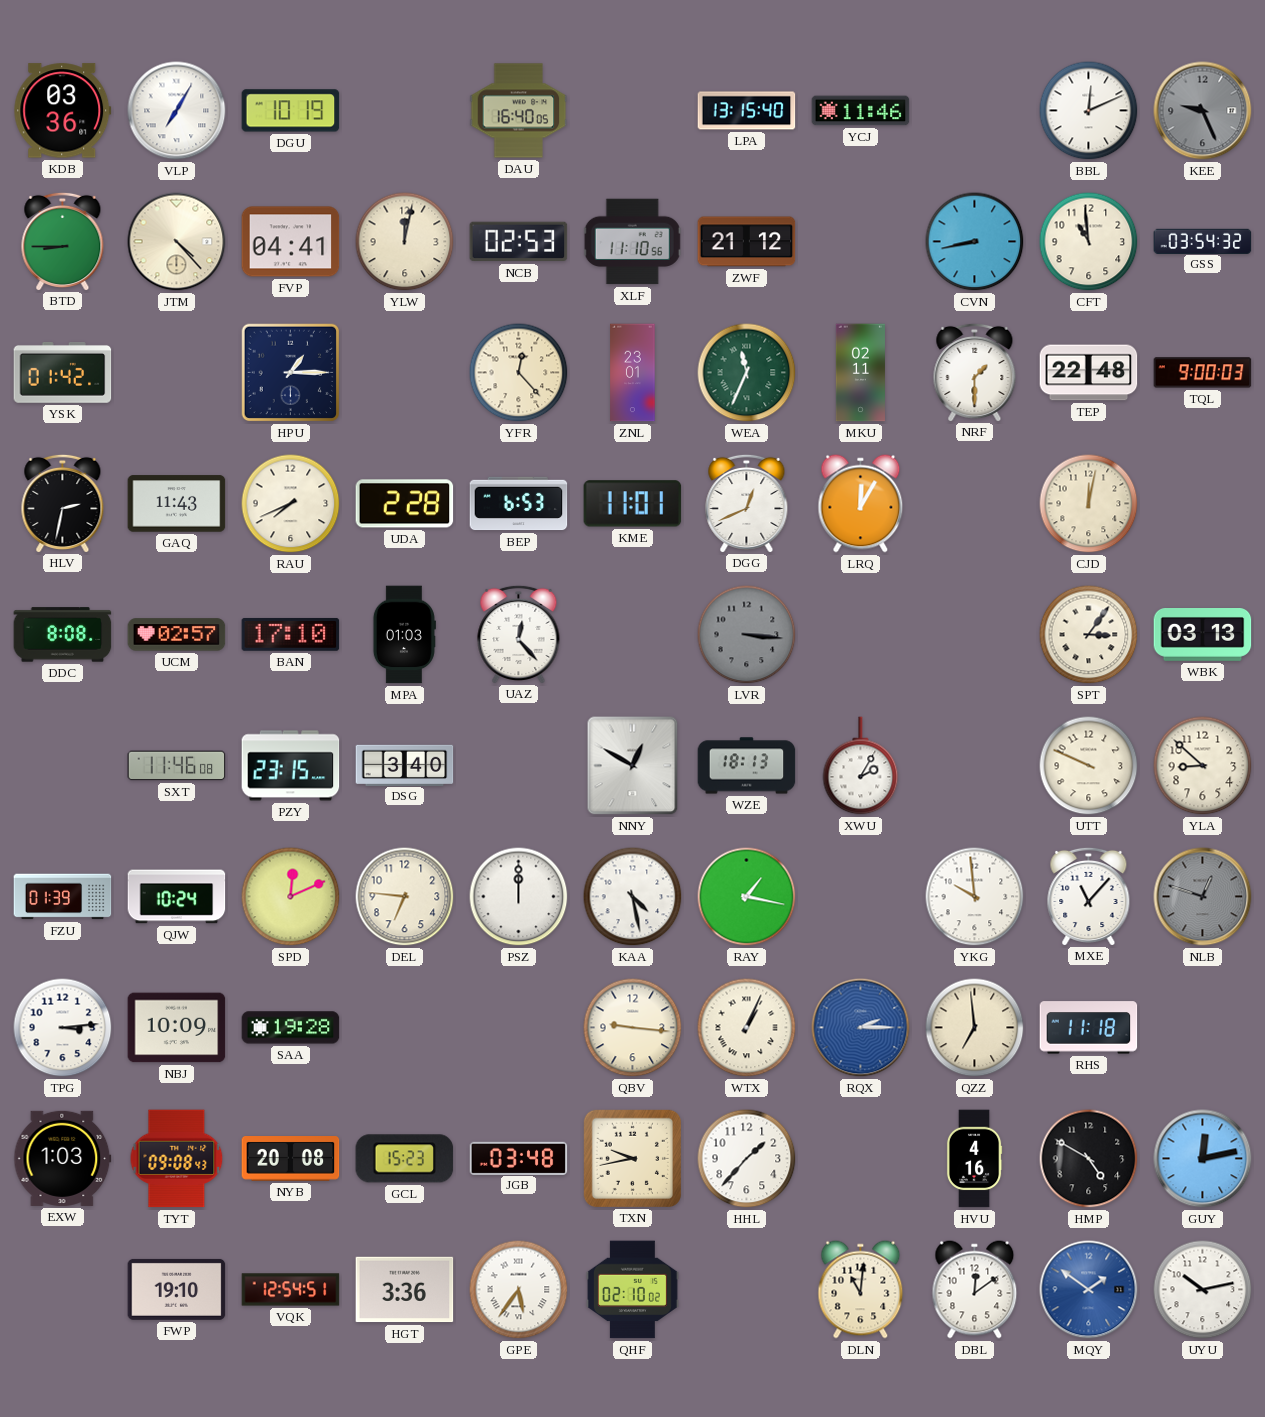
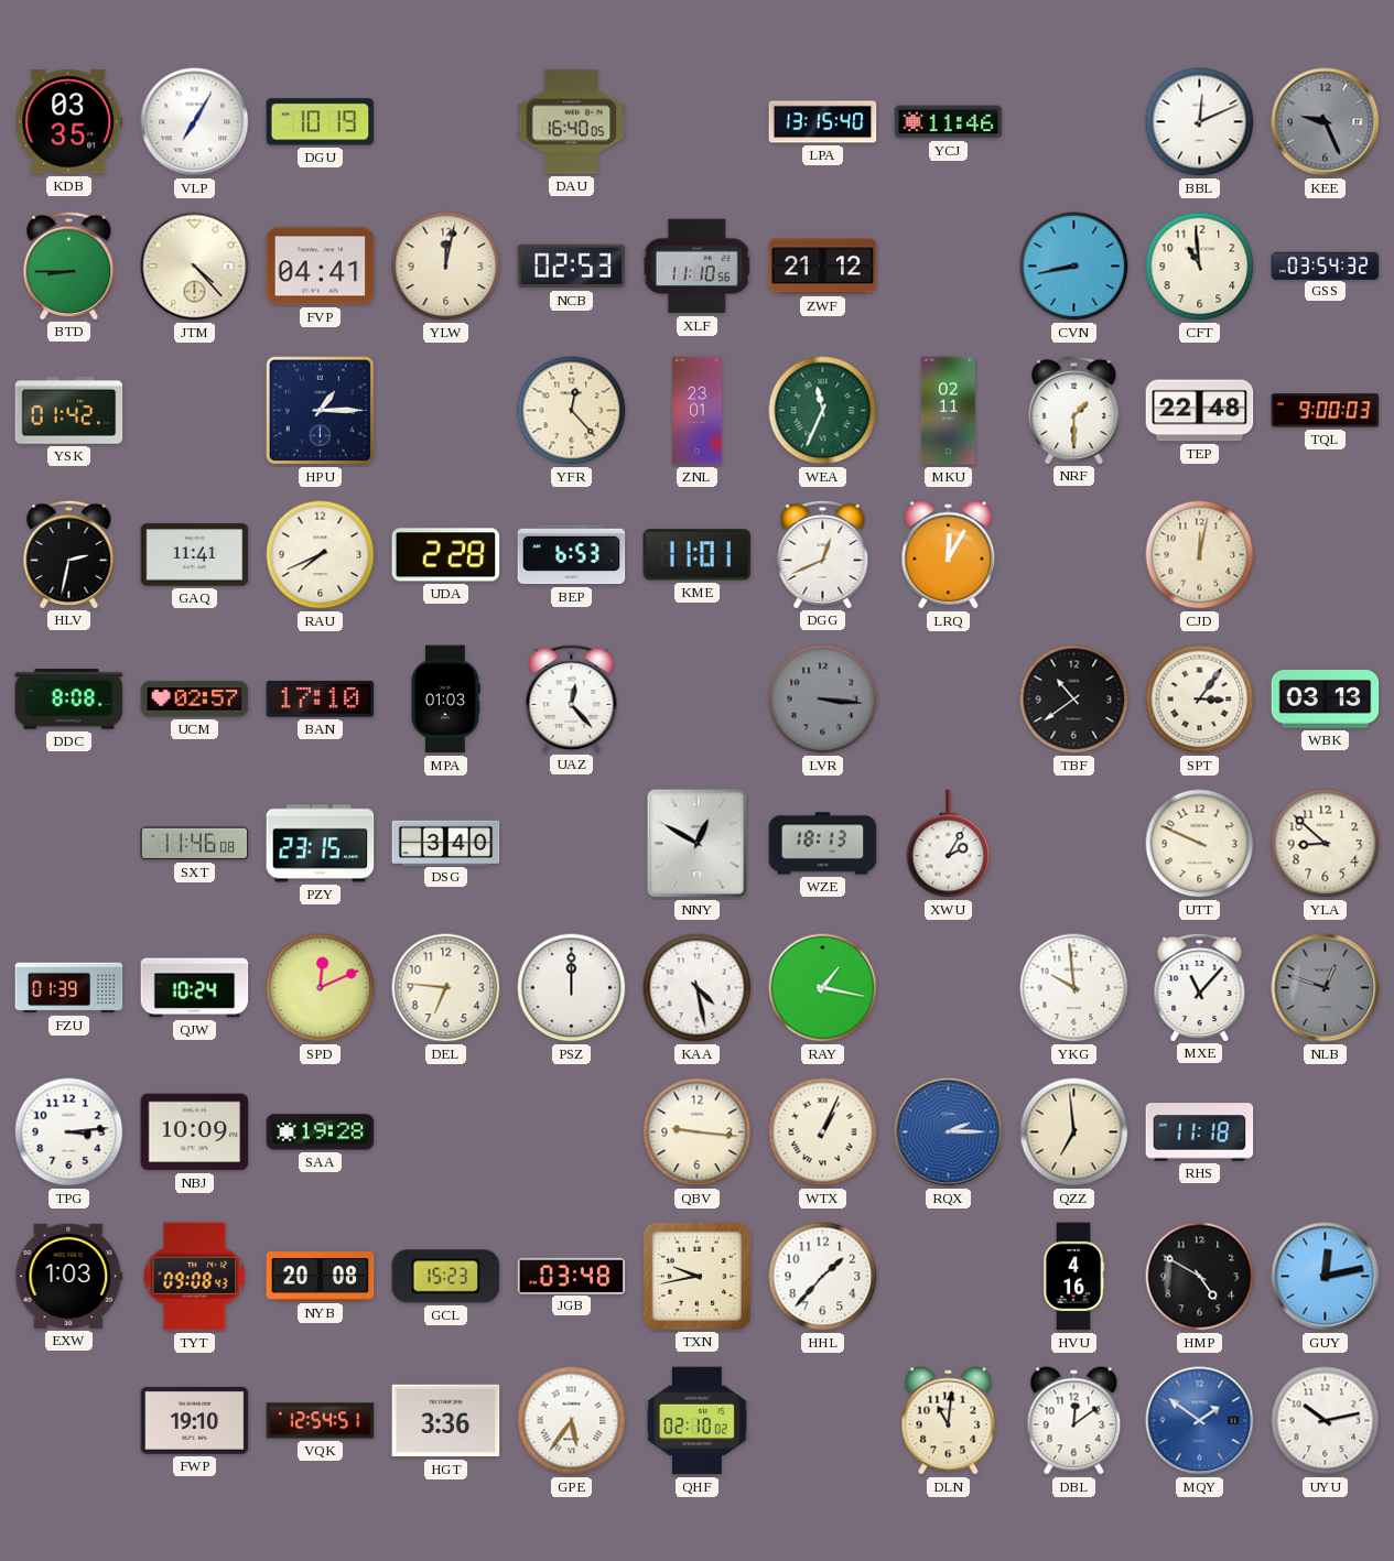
KDB: 03:36 -> 03:35
GAQ: 11:43 -> 11:41
TBF: none -> 10:39
